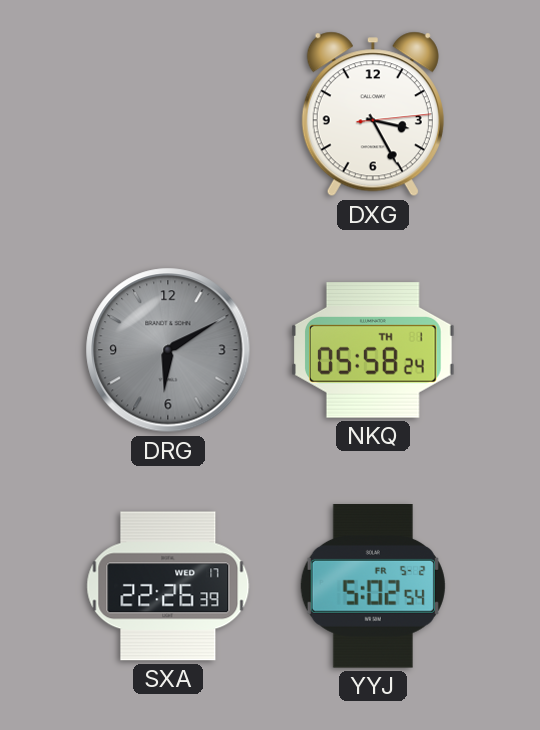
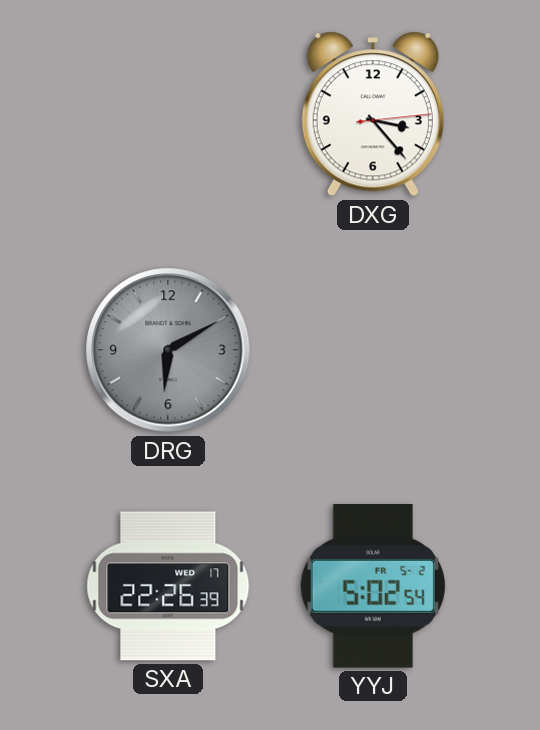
DXG: 3:25 -> 3:23
NKQ: 05:58 -> none
